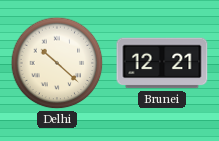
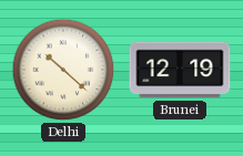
Brunei: 12:21 -> 12:19
